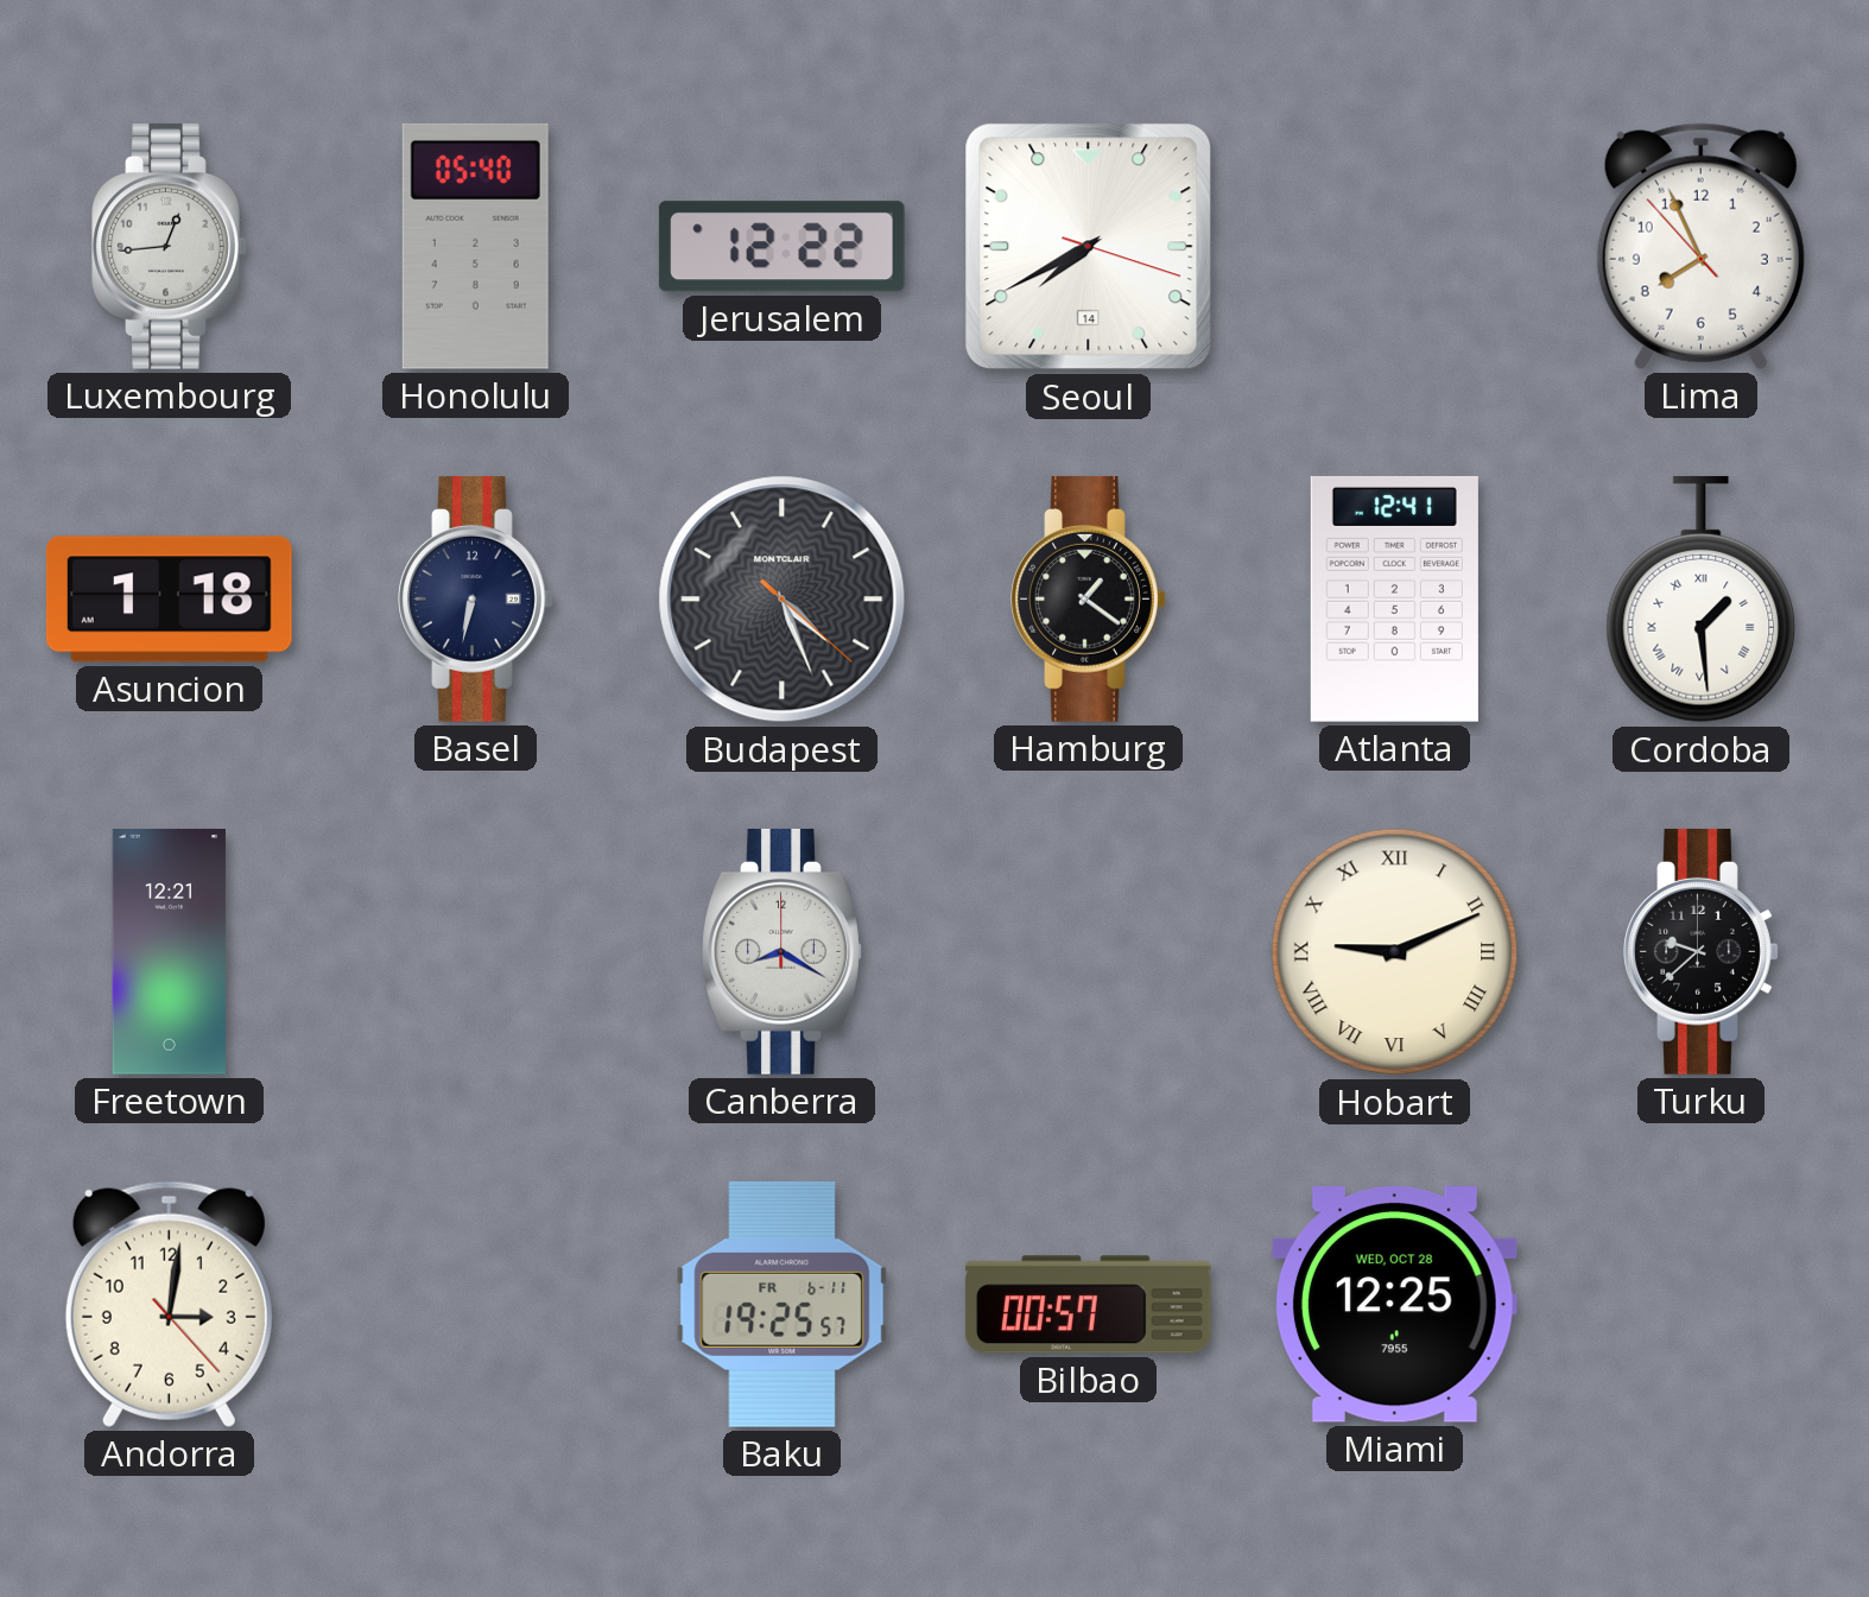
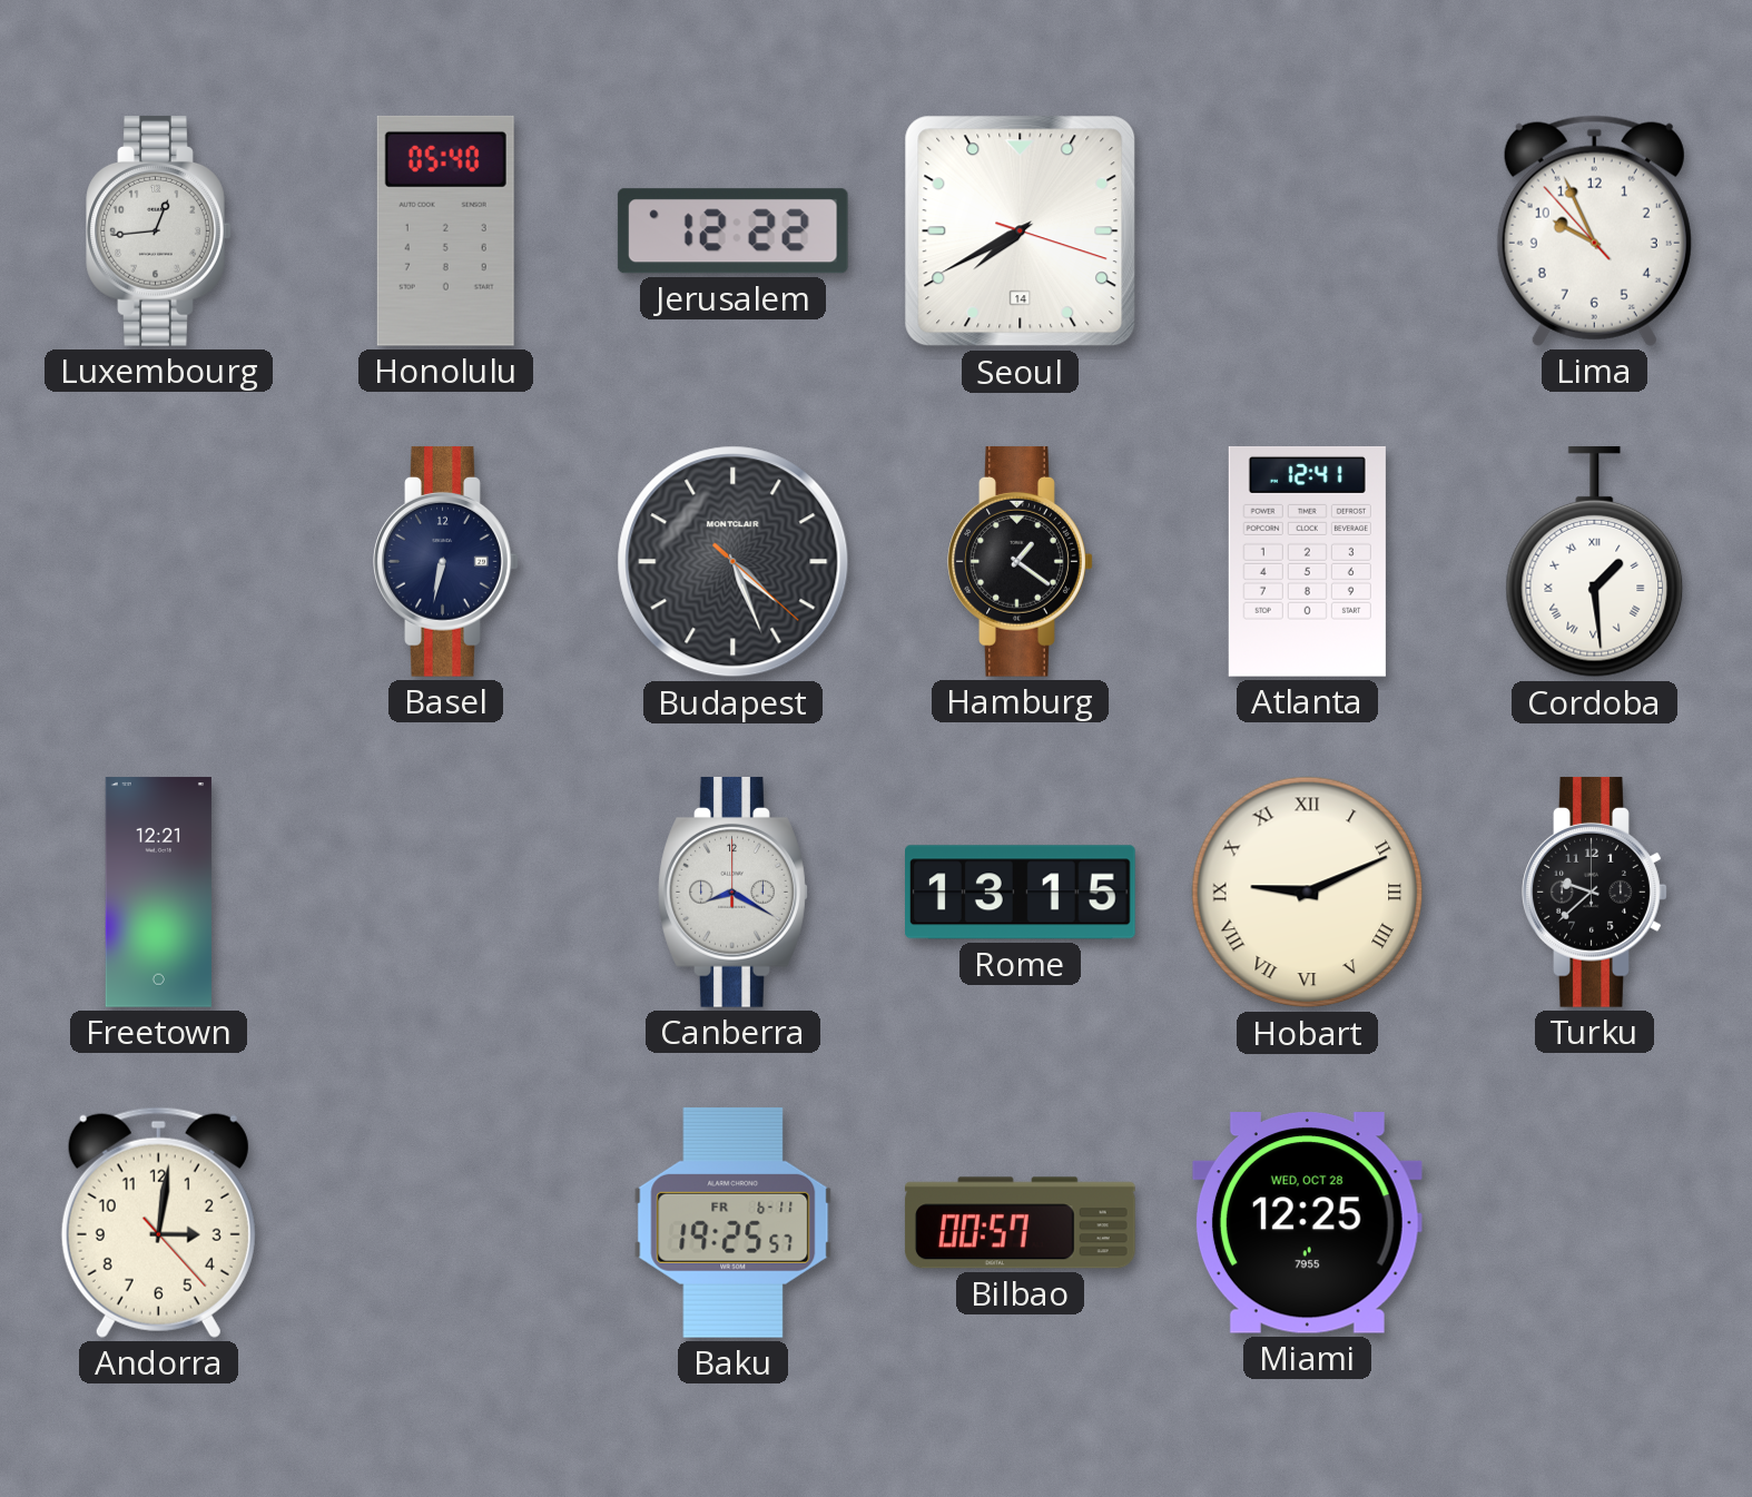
Lima: 7:55 -> 9:55
Asuncion: 1:18 -> none
Rome: none -> 13:15
